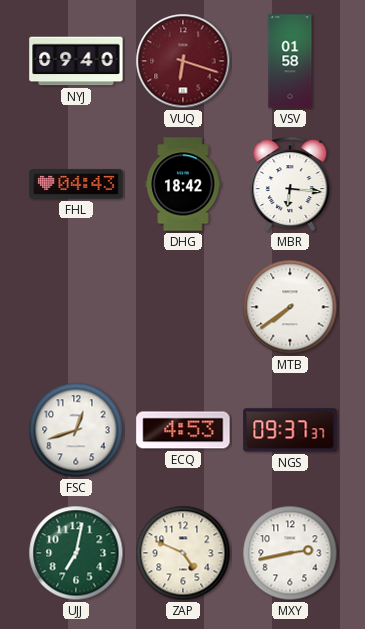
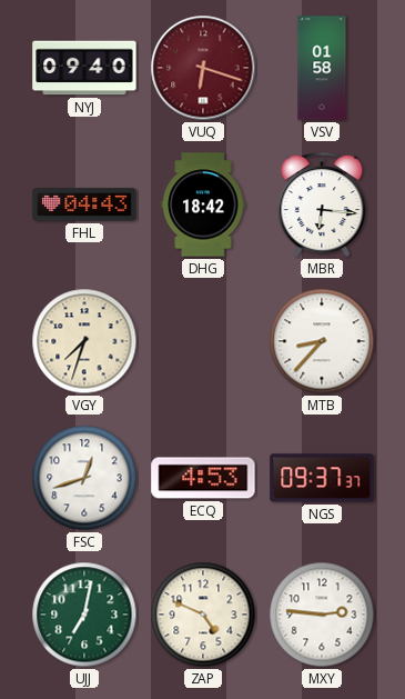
VGY: none -> 7:33
MTB: 7:39 -> 8:37
MXY: 2:43 -> 2:46
